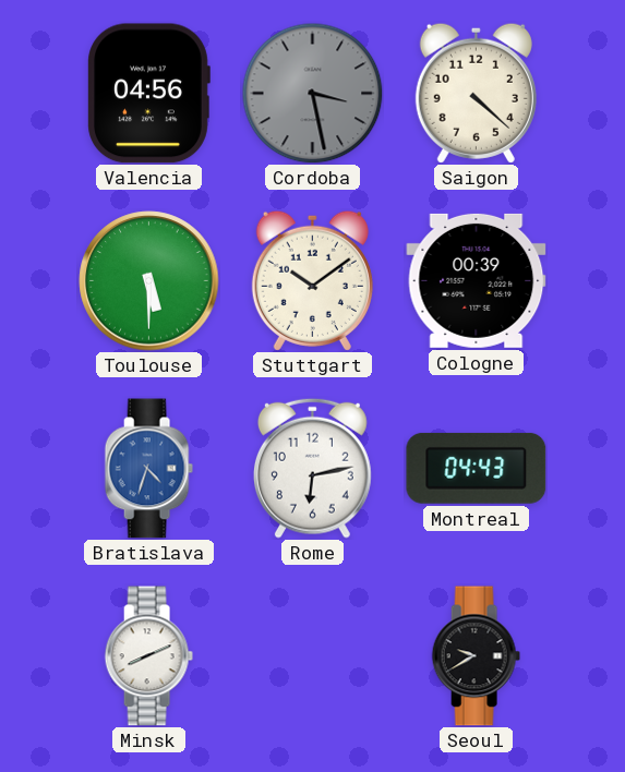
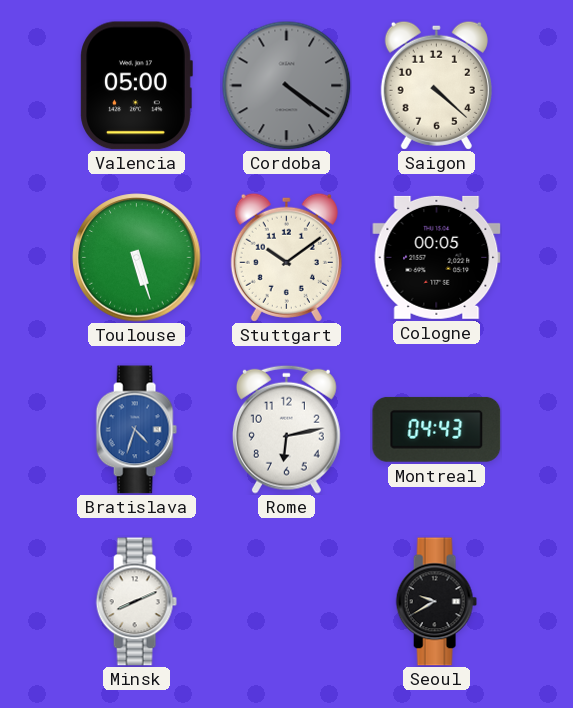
Valencia: 04:56 -> 05:00
Cordoba: 3:28 -> 4:21
Toulouse: 5:30 -> 5:27
Cologne: 00:39 -> 00:05
